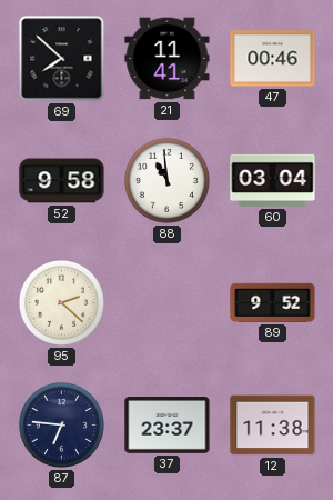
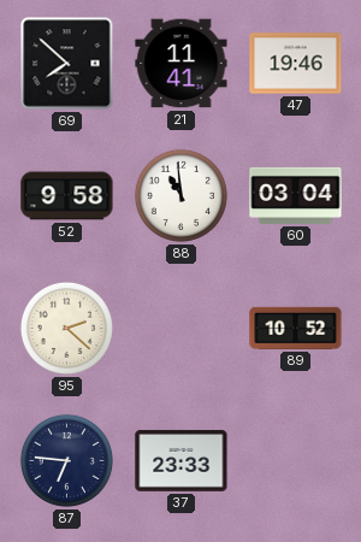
47: 00:46 -> 19:46
89: 9:52 -> 10:52
37: 23:37 -> 23:33
12: 11:38 -> none
